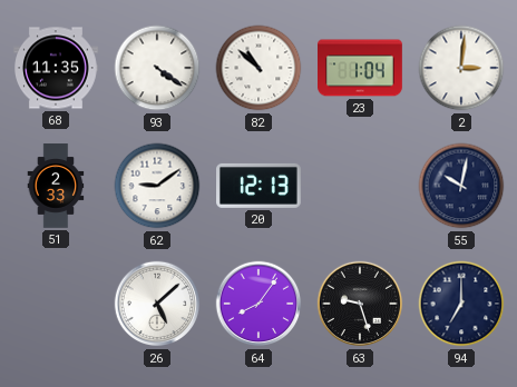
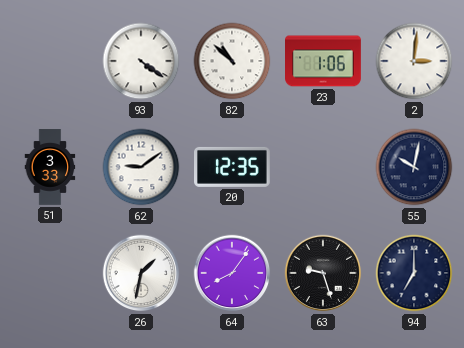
68: 11:35 -> none
23: 1:04 -> 1:06
51: 2:33 -> 3:33
20: 12:13 -> 12:35
26: 5:08 -> 1:32
